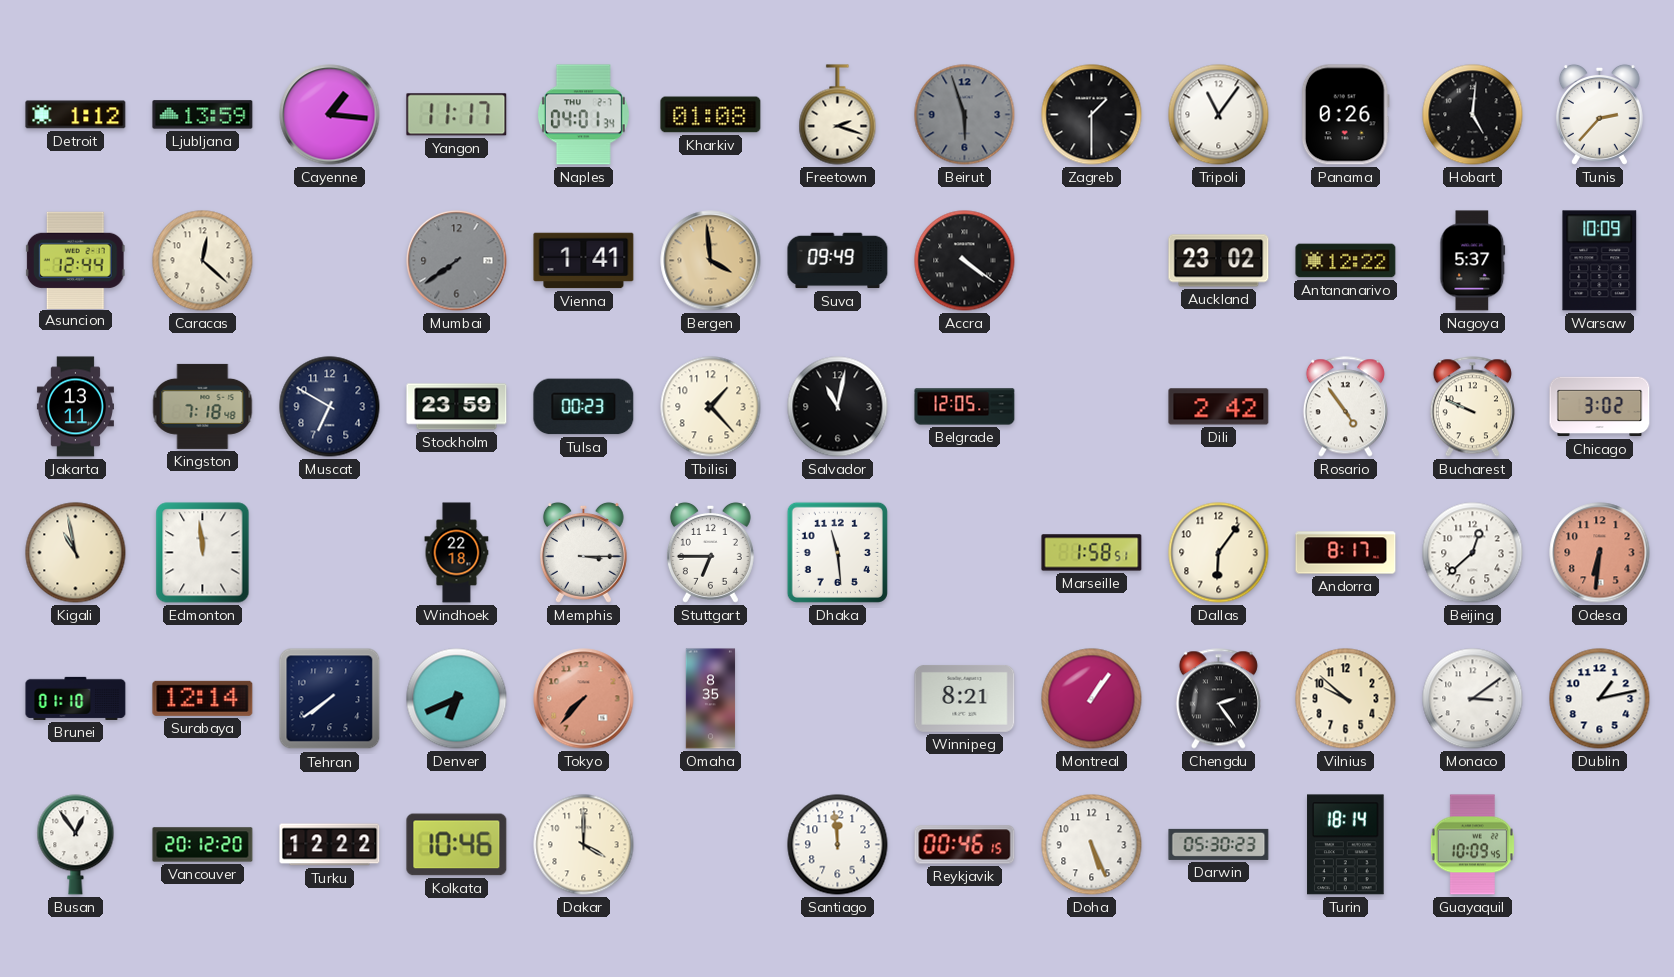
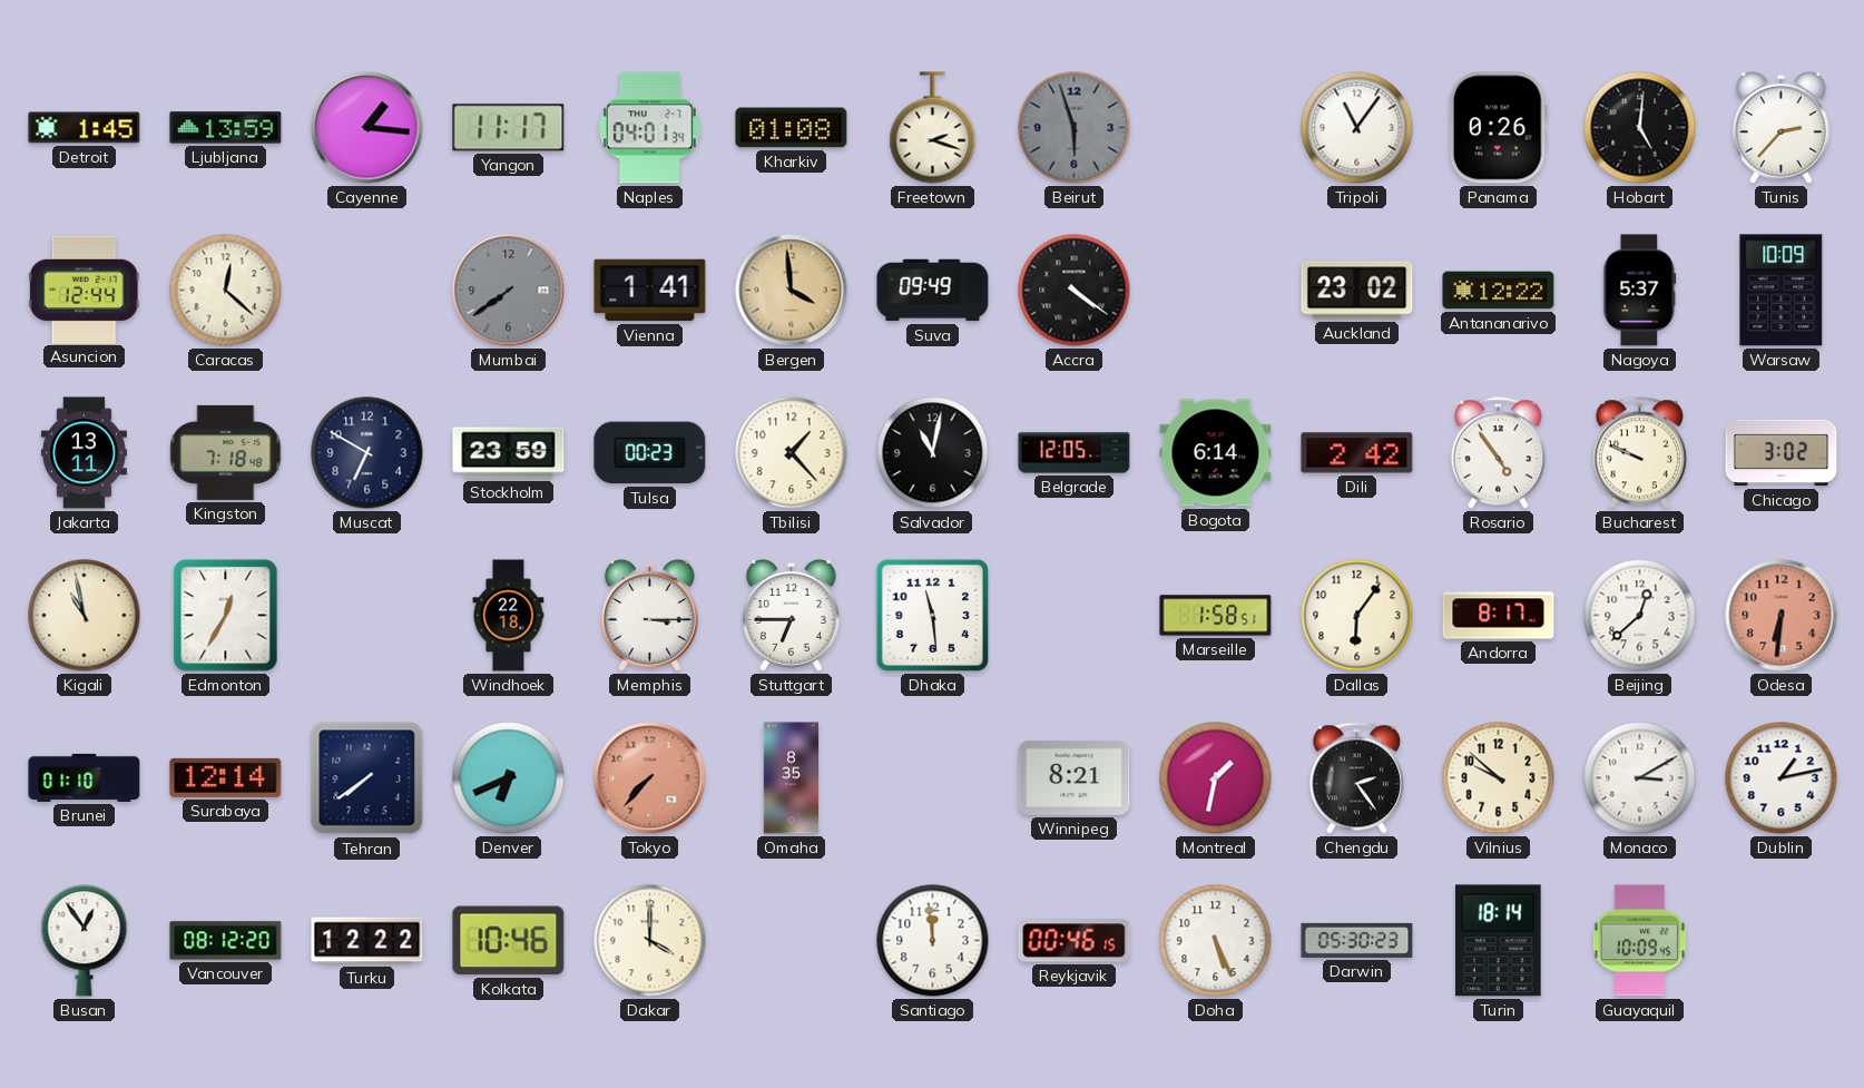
Detroit: 1:12 -> 1:45
Zagreb: 1:30 -> none
Bogota: none -> 6:14
Edmonton: 11:59 -> 12:35
Montreal: 1:06 -> 1:32
Monaco: 3:09 -> 3:10
Vancouver: 20:12 -> 08:12
